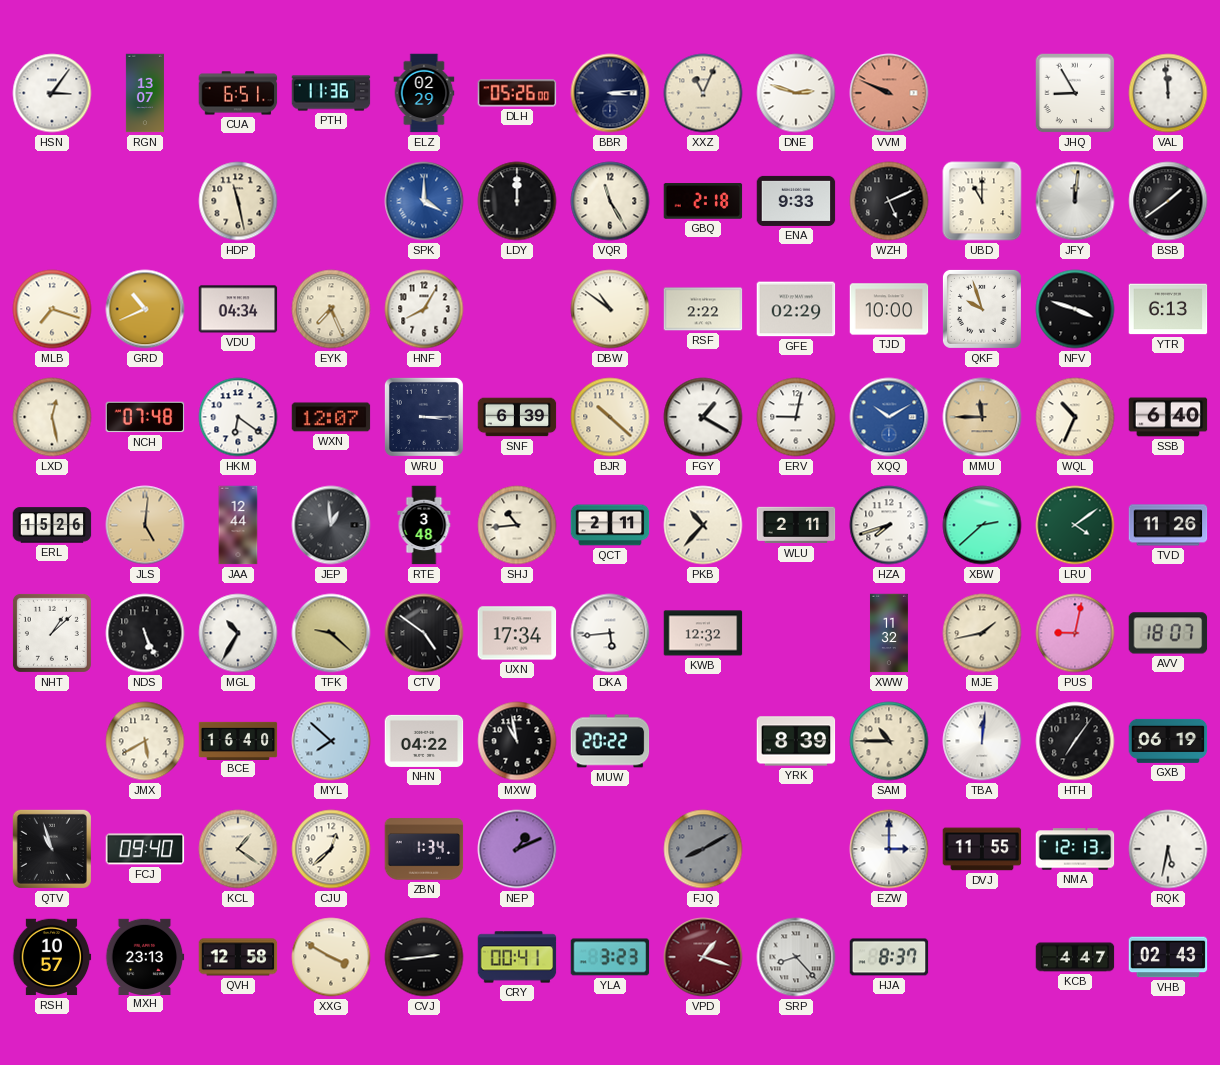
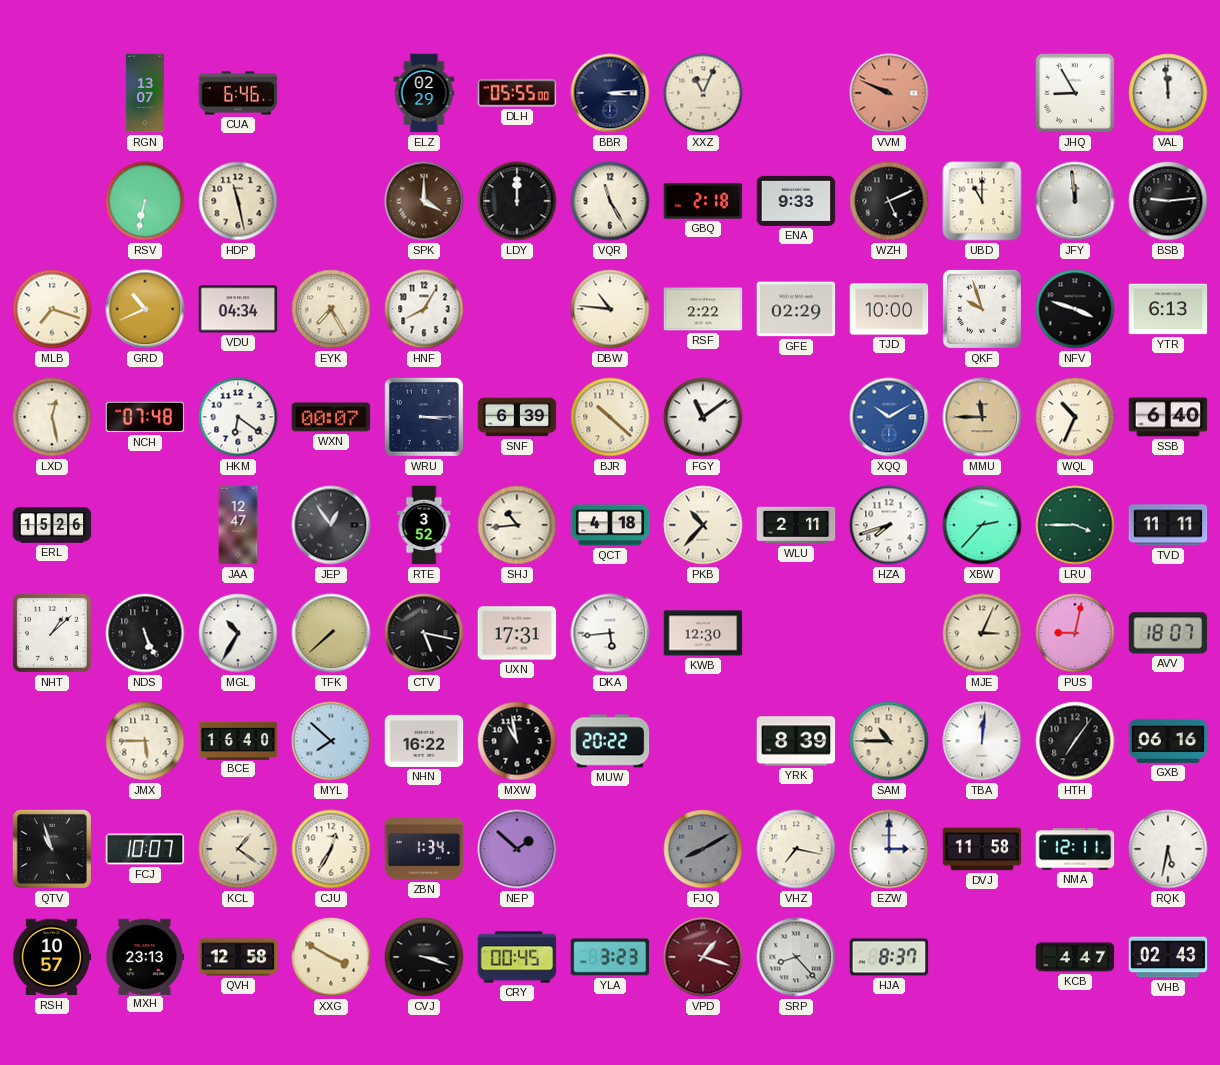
HSN: 3:06 -> none
CUA: 6:51 -> 6:46
PTH: 11:36 -> none
DLH: 05:26 -> 05:55
DNE: 2:48 -> none
RSV: none -> 6:32
SPK dial: blue -> brown
JFY: 12:01 -> 11:59
BSB: 1:39 -> 9:14
EYK: 7:26 -> 7:25
DBW: 10:51 -> 10:46
WXN: 12:07 -> 00:07
FGY: 1:20 -> 11:09
ERV: 9:02 -> none
JLS: 5:01 -> none
JAA: 12:44 -> 12:47
JEP: 12:59 -> 12:54
RTE: 3:48 -> 3:52
QCT: 2:11 -> 4:18
XBW: 2:38 -> 2:37
LRU: 4:09 -> 3:45
TVD: 11:26 -> 11:11
TFK: 9:22 -> 7:38
CTV: 4:51 -> 5:17
UXN: 17:34 -> 17:31
KWB: 12:32 -> 12:30
XWW: 11:32 -> none
MJE: 1:43 -> 3:04
JMX: 5:40 -> 5:45
NHN: 04:22 -> 16:22
GXB: 06:19 -> 06:16
FCJ: 09:40 -> 10:07
CJU: 12:38 -> 12:35
NEP: 1:11 -> 1:52
VHZ: none -> 7:17
DVJ: 11:55 -> 11:58
NMA: 12:13 -> 12:11
CVJ: 2:44 -> 3:18
CRY: 00:41 -> 00:45
